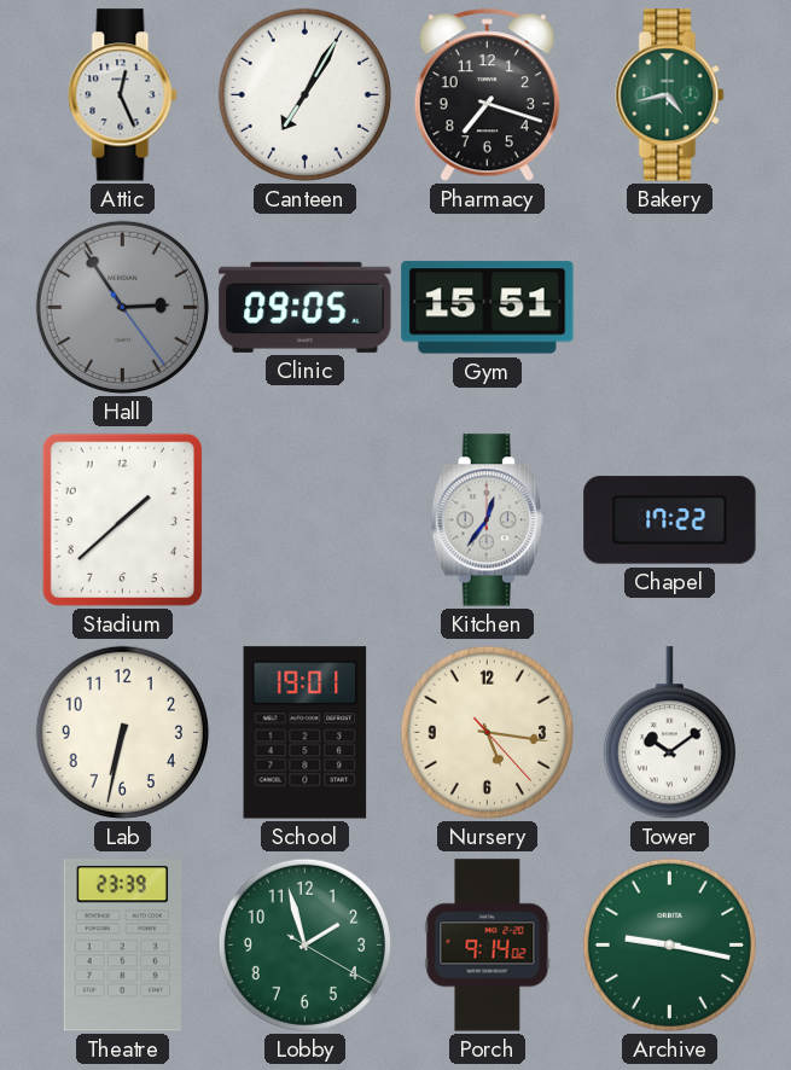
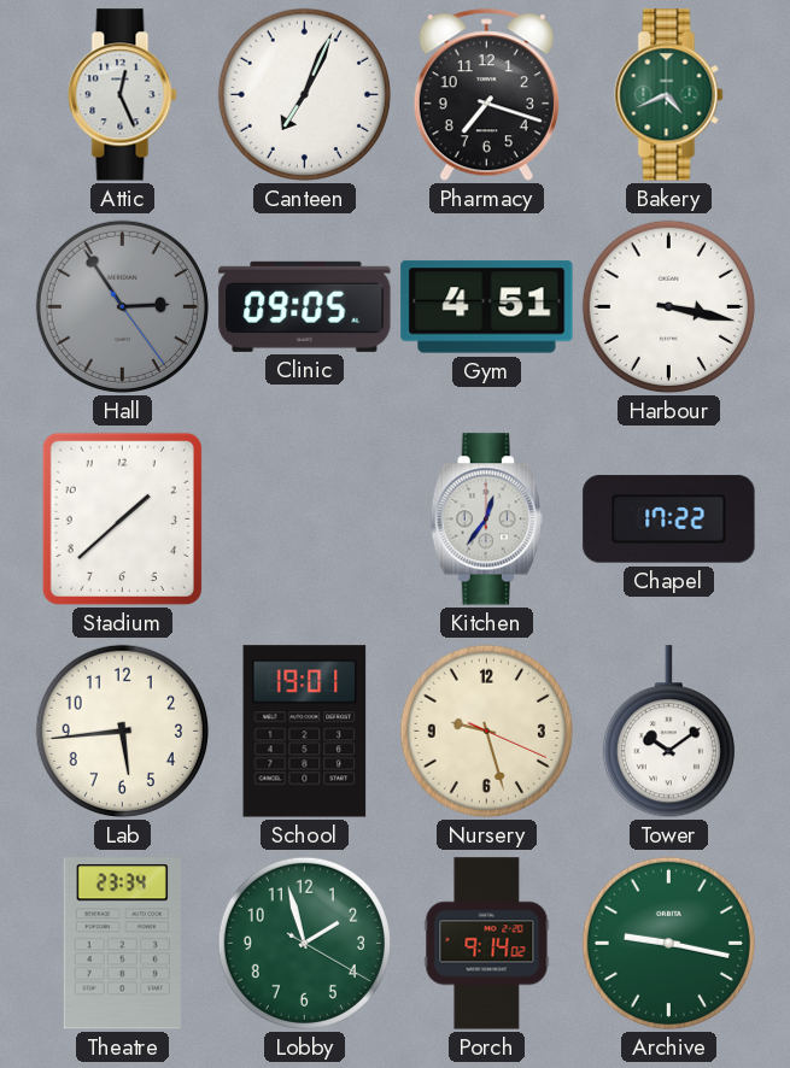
Canteen: 7:05 -> 7:04
Bakery: 4:43 -> 4:41
Gym: 15:51 -> 4:51
Harbour: none -> 3:17
Lab: 6:32 -> 5:44
Nursery: 5:16 -> 9:27
Theatre: 23:39 -> 23:34
